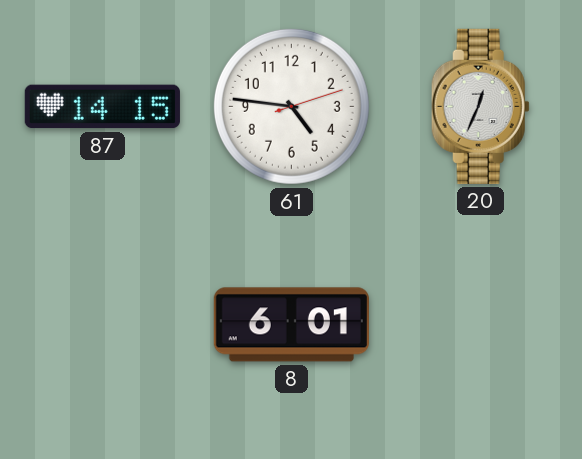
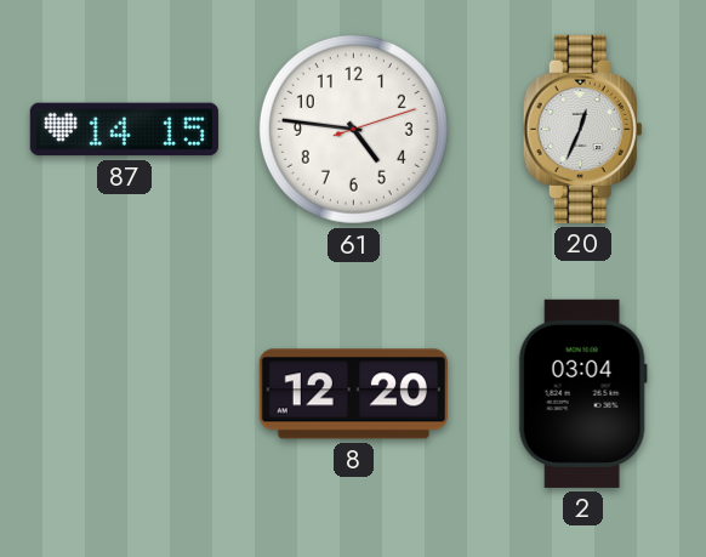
8: 6:01 -> 12:20
2: none -> 03:04
